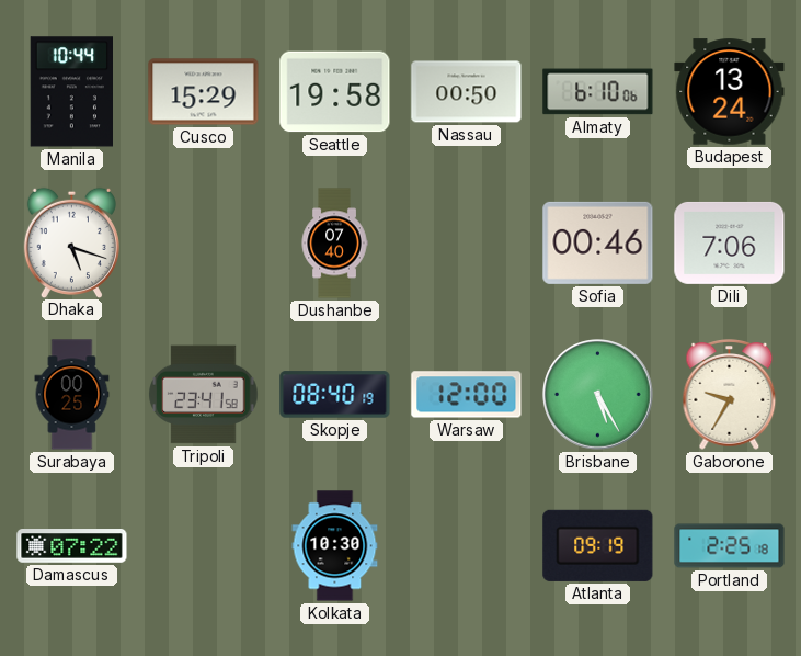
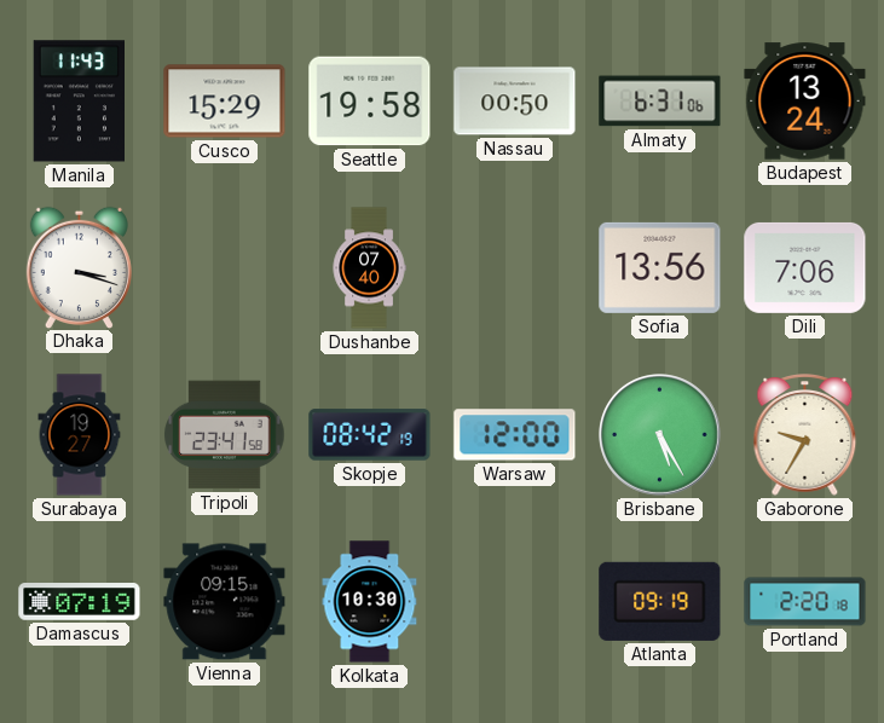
Manila: 10:44 -> 11:43
Almaty: 6:10 -> 6:31
Dhaka: 5:18 -> 3:18
Sofia: 00:46 -> 13:56
Surabaya: 00:25 -> 19:27
Skopje: 08:40 -> 08:42
Damascus: 07:22 -> 07:19
Vienna: none -> 09:15
Portland: 2:25 -> 2:20
